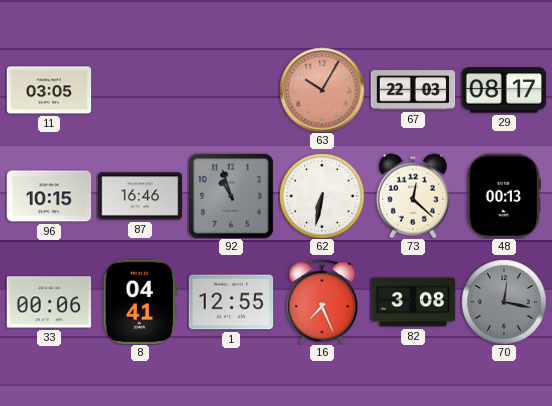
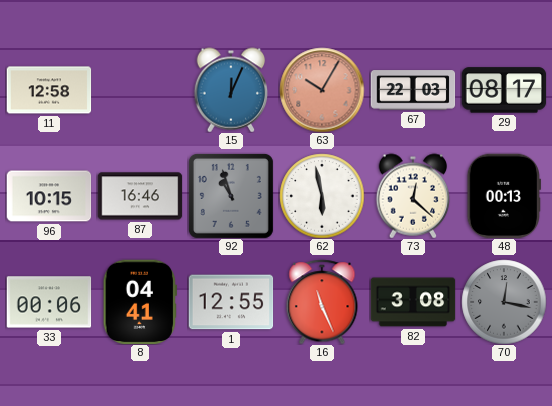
11: 03:05 -> 12:58
15: none -> 12:04
62: 6:32 -> 5:58
16: 7:26 -> 11:26
